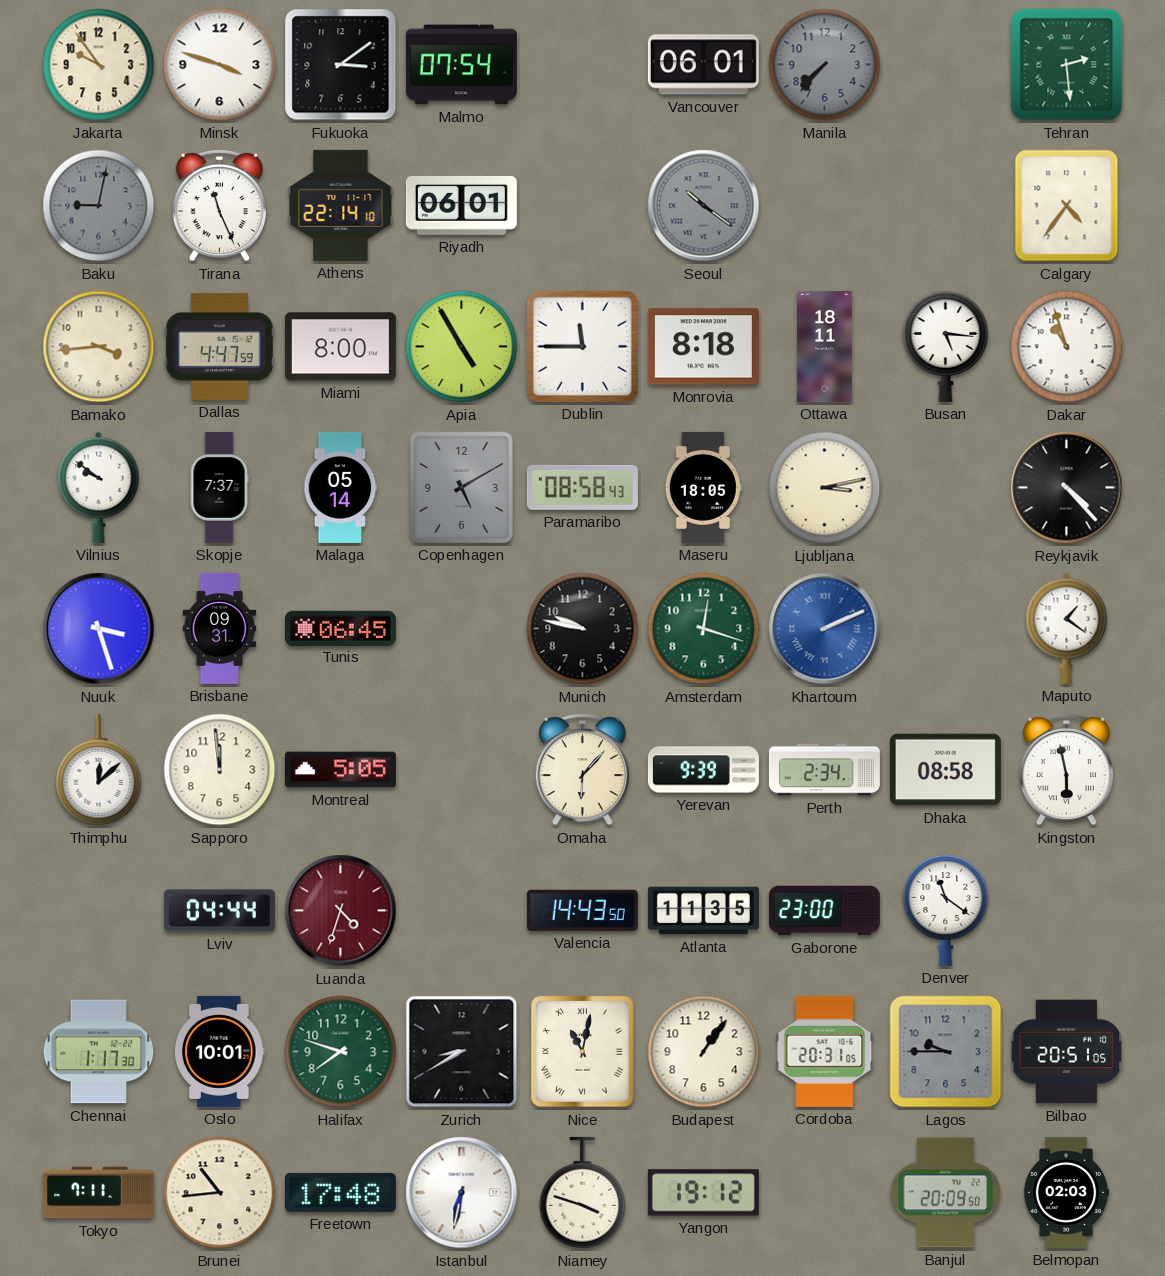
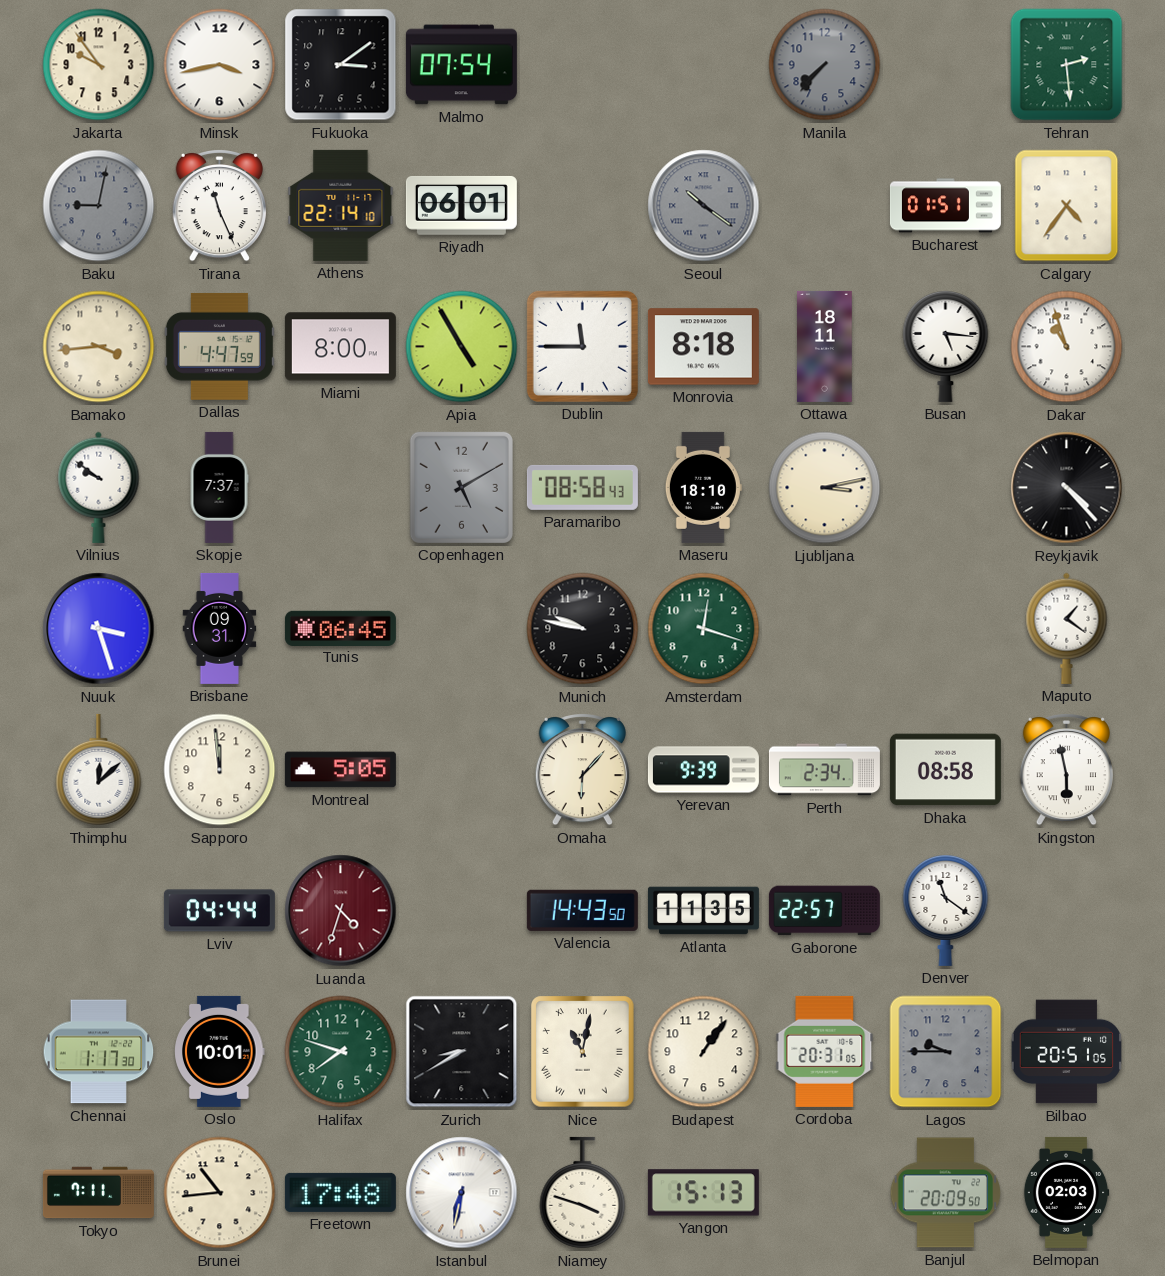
Minsk: 3:48 -> 3:43
Vancouver: 06:01 -> none
Bucharest: none -> 01:51
Malaga: 05:14 -> none
Maseru: 18:05 -> 18:10
Khartoum: 2:11 -> none
Gaborone: 23:00 -> 22:57
Yangon: 19:12 -> 15:13
